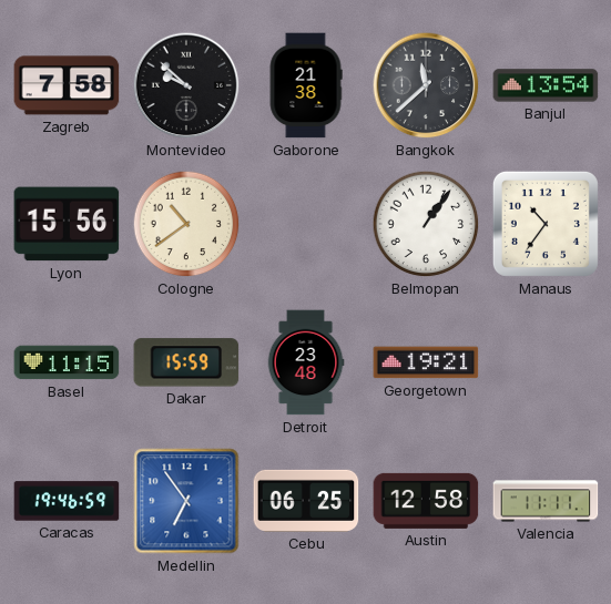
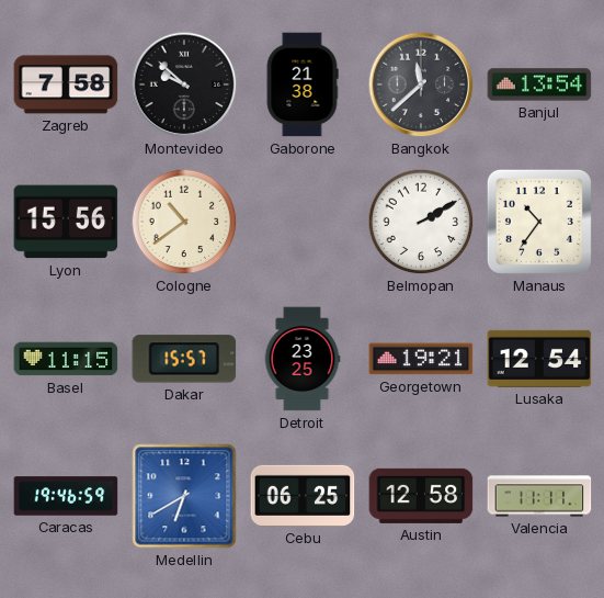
Belmopan: 1:06 -> 2:10
Dakar: 15:59 -> 15:57
Detroit: 23:48 -> 23:25
Lusaka: none -> 12:54
Medellin: 6:54 -> 6:40
